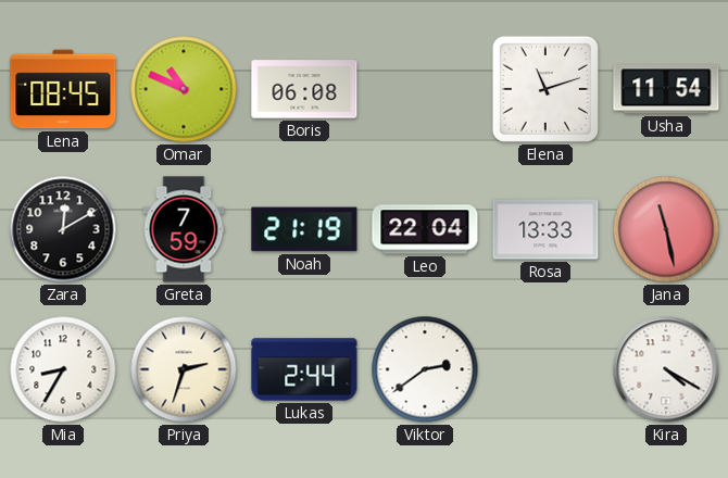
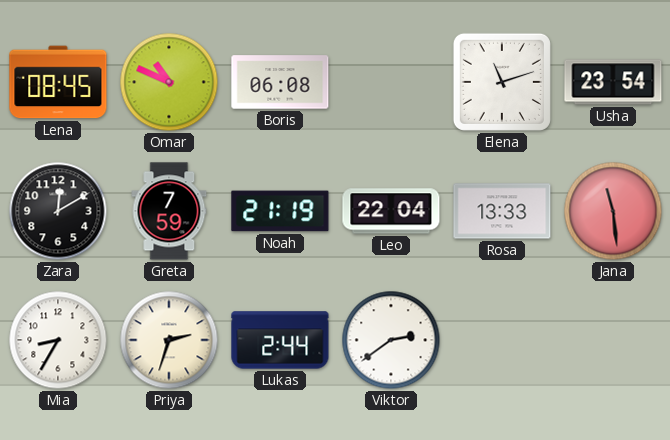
Usha: 11:54 -> 23:54
Jana: 11:28 -> 11:29
Kira: 4:20 -> none
